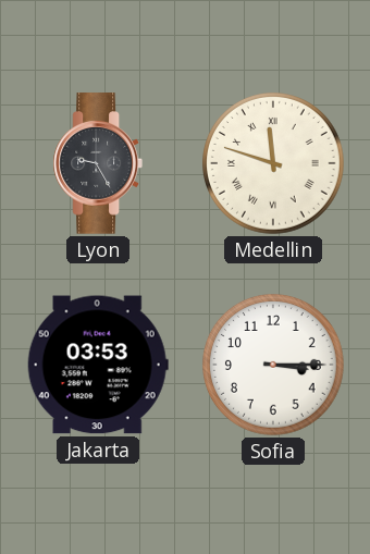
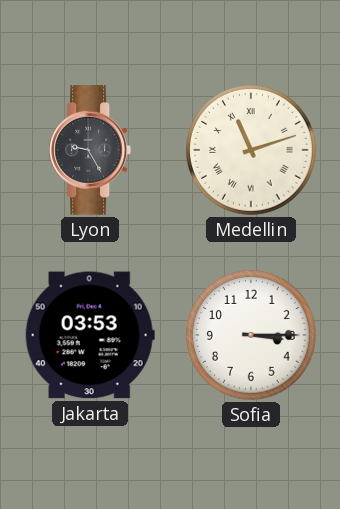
Medellin: 11:48 -> 11:12
